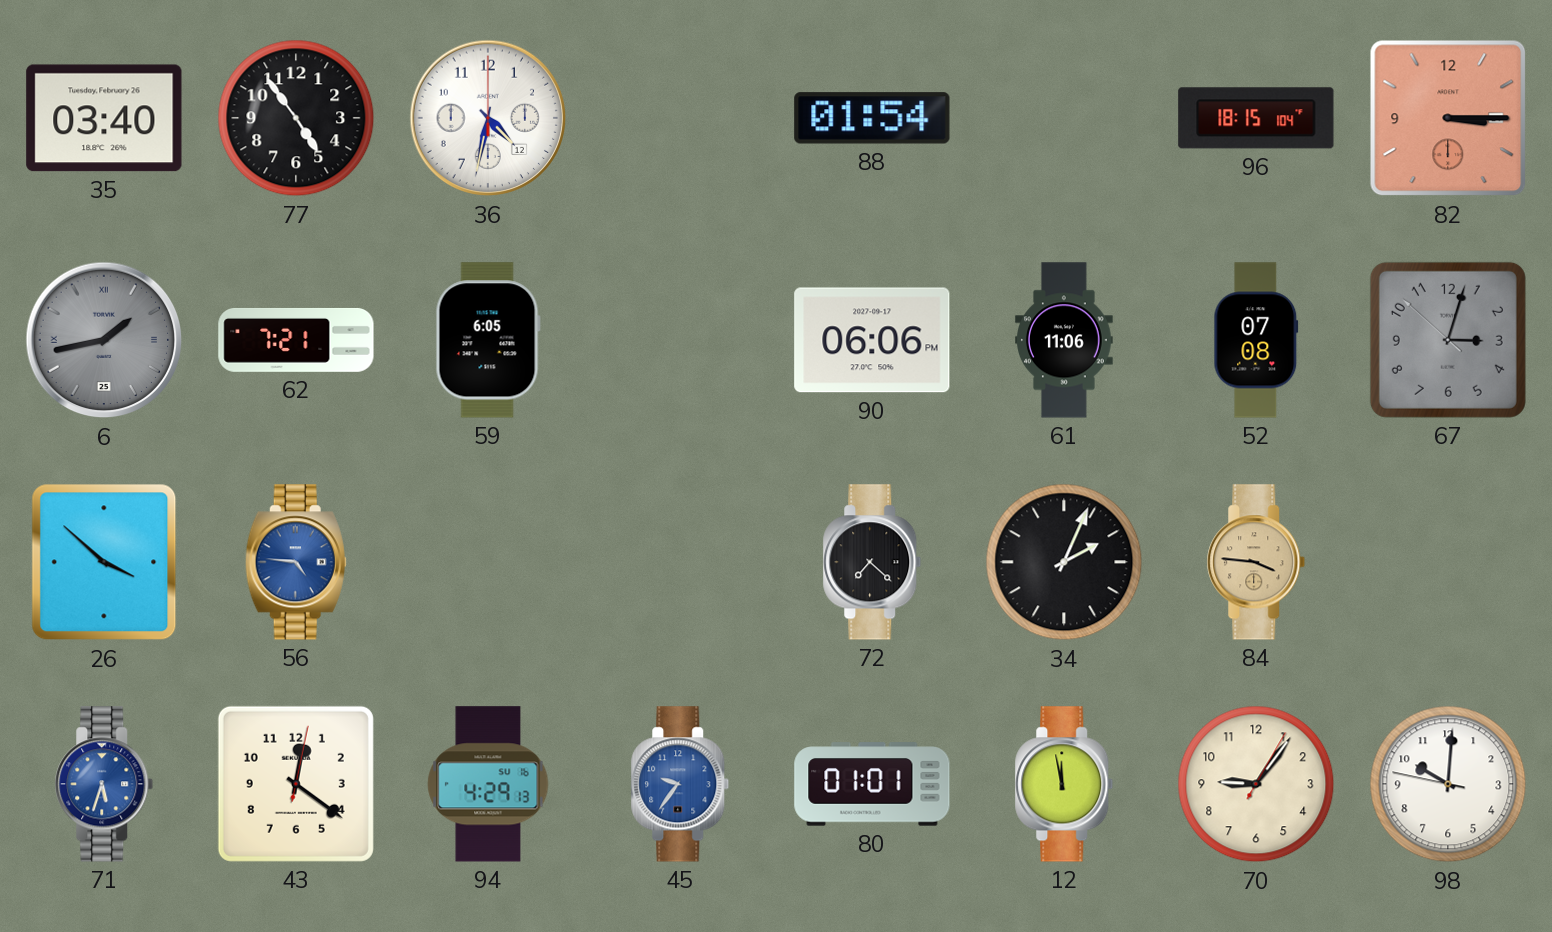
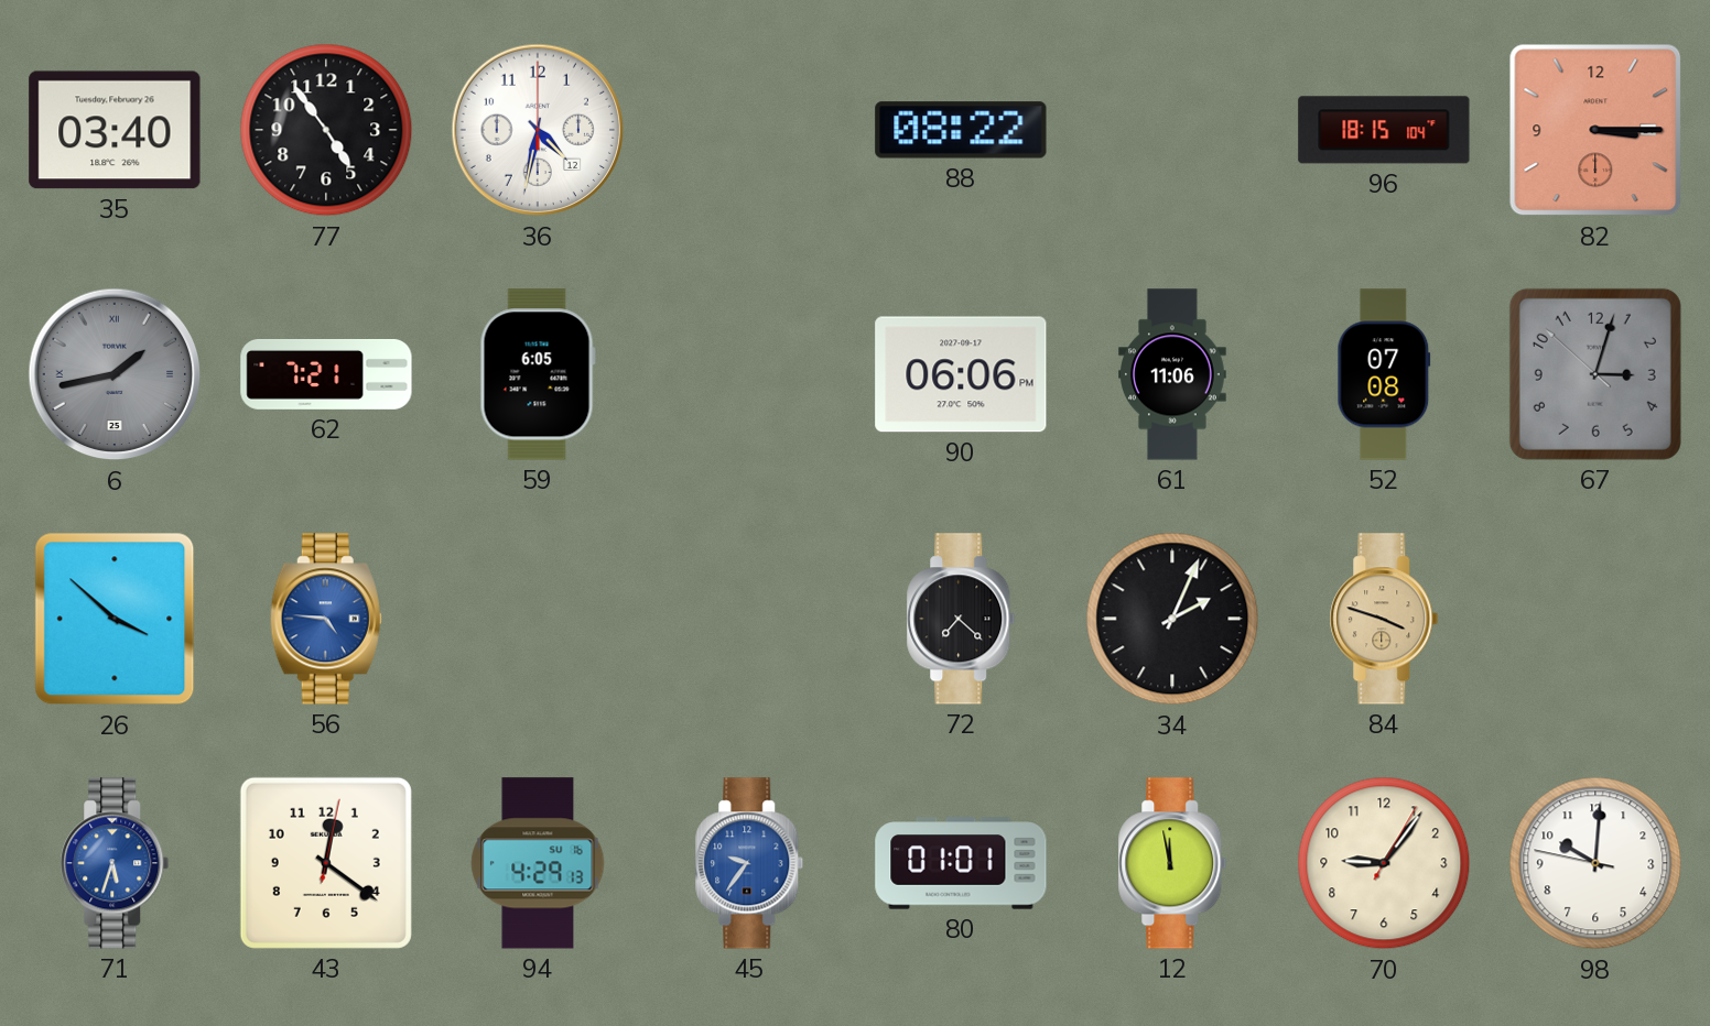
88: 01:54 -> 08:22
84: 3:46 -> 3:48
